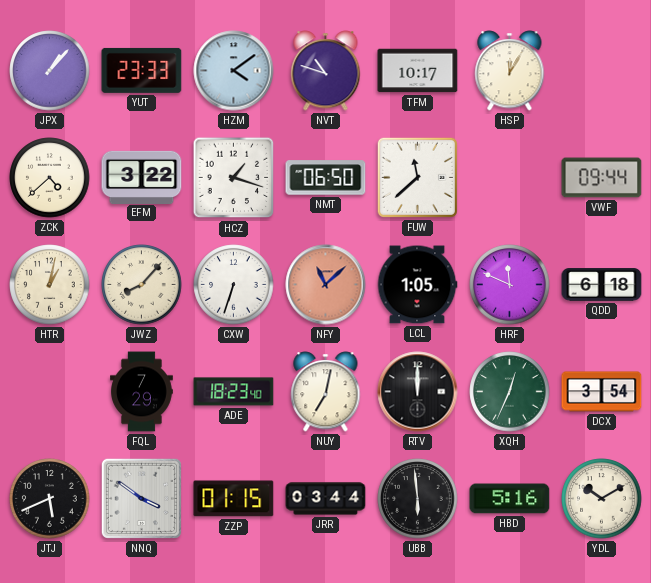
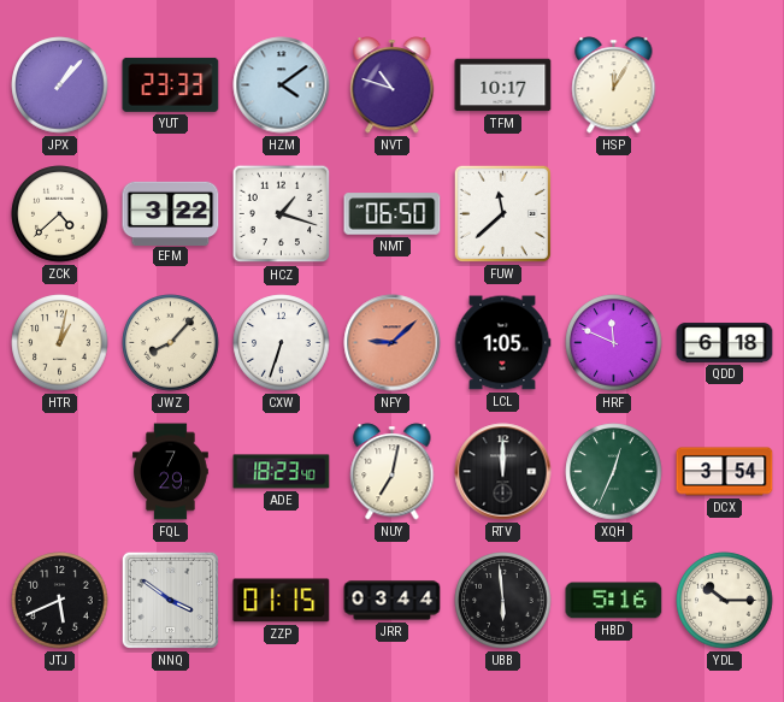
VWF: 09:44 -> none
NFY: 11:08 -> 9:08
YDL: 10:10 -> 10:15
